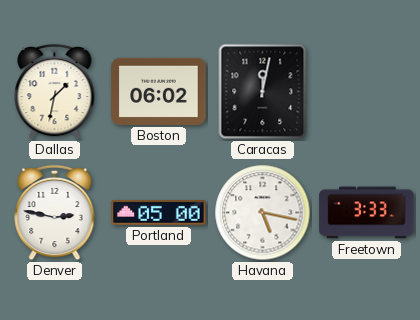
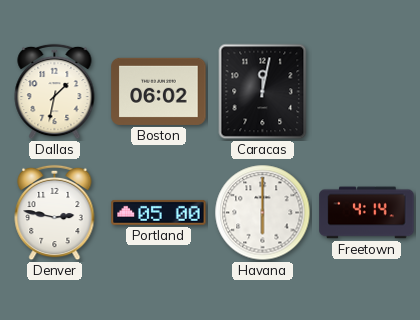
Havana: 5:17 -> 6:00
Freetown: 3:33 -> 4:14
